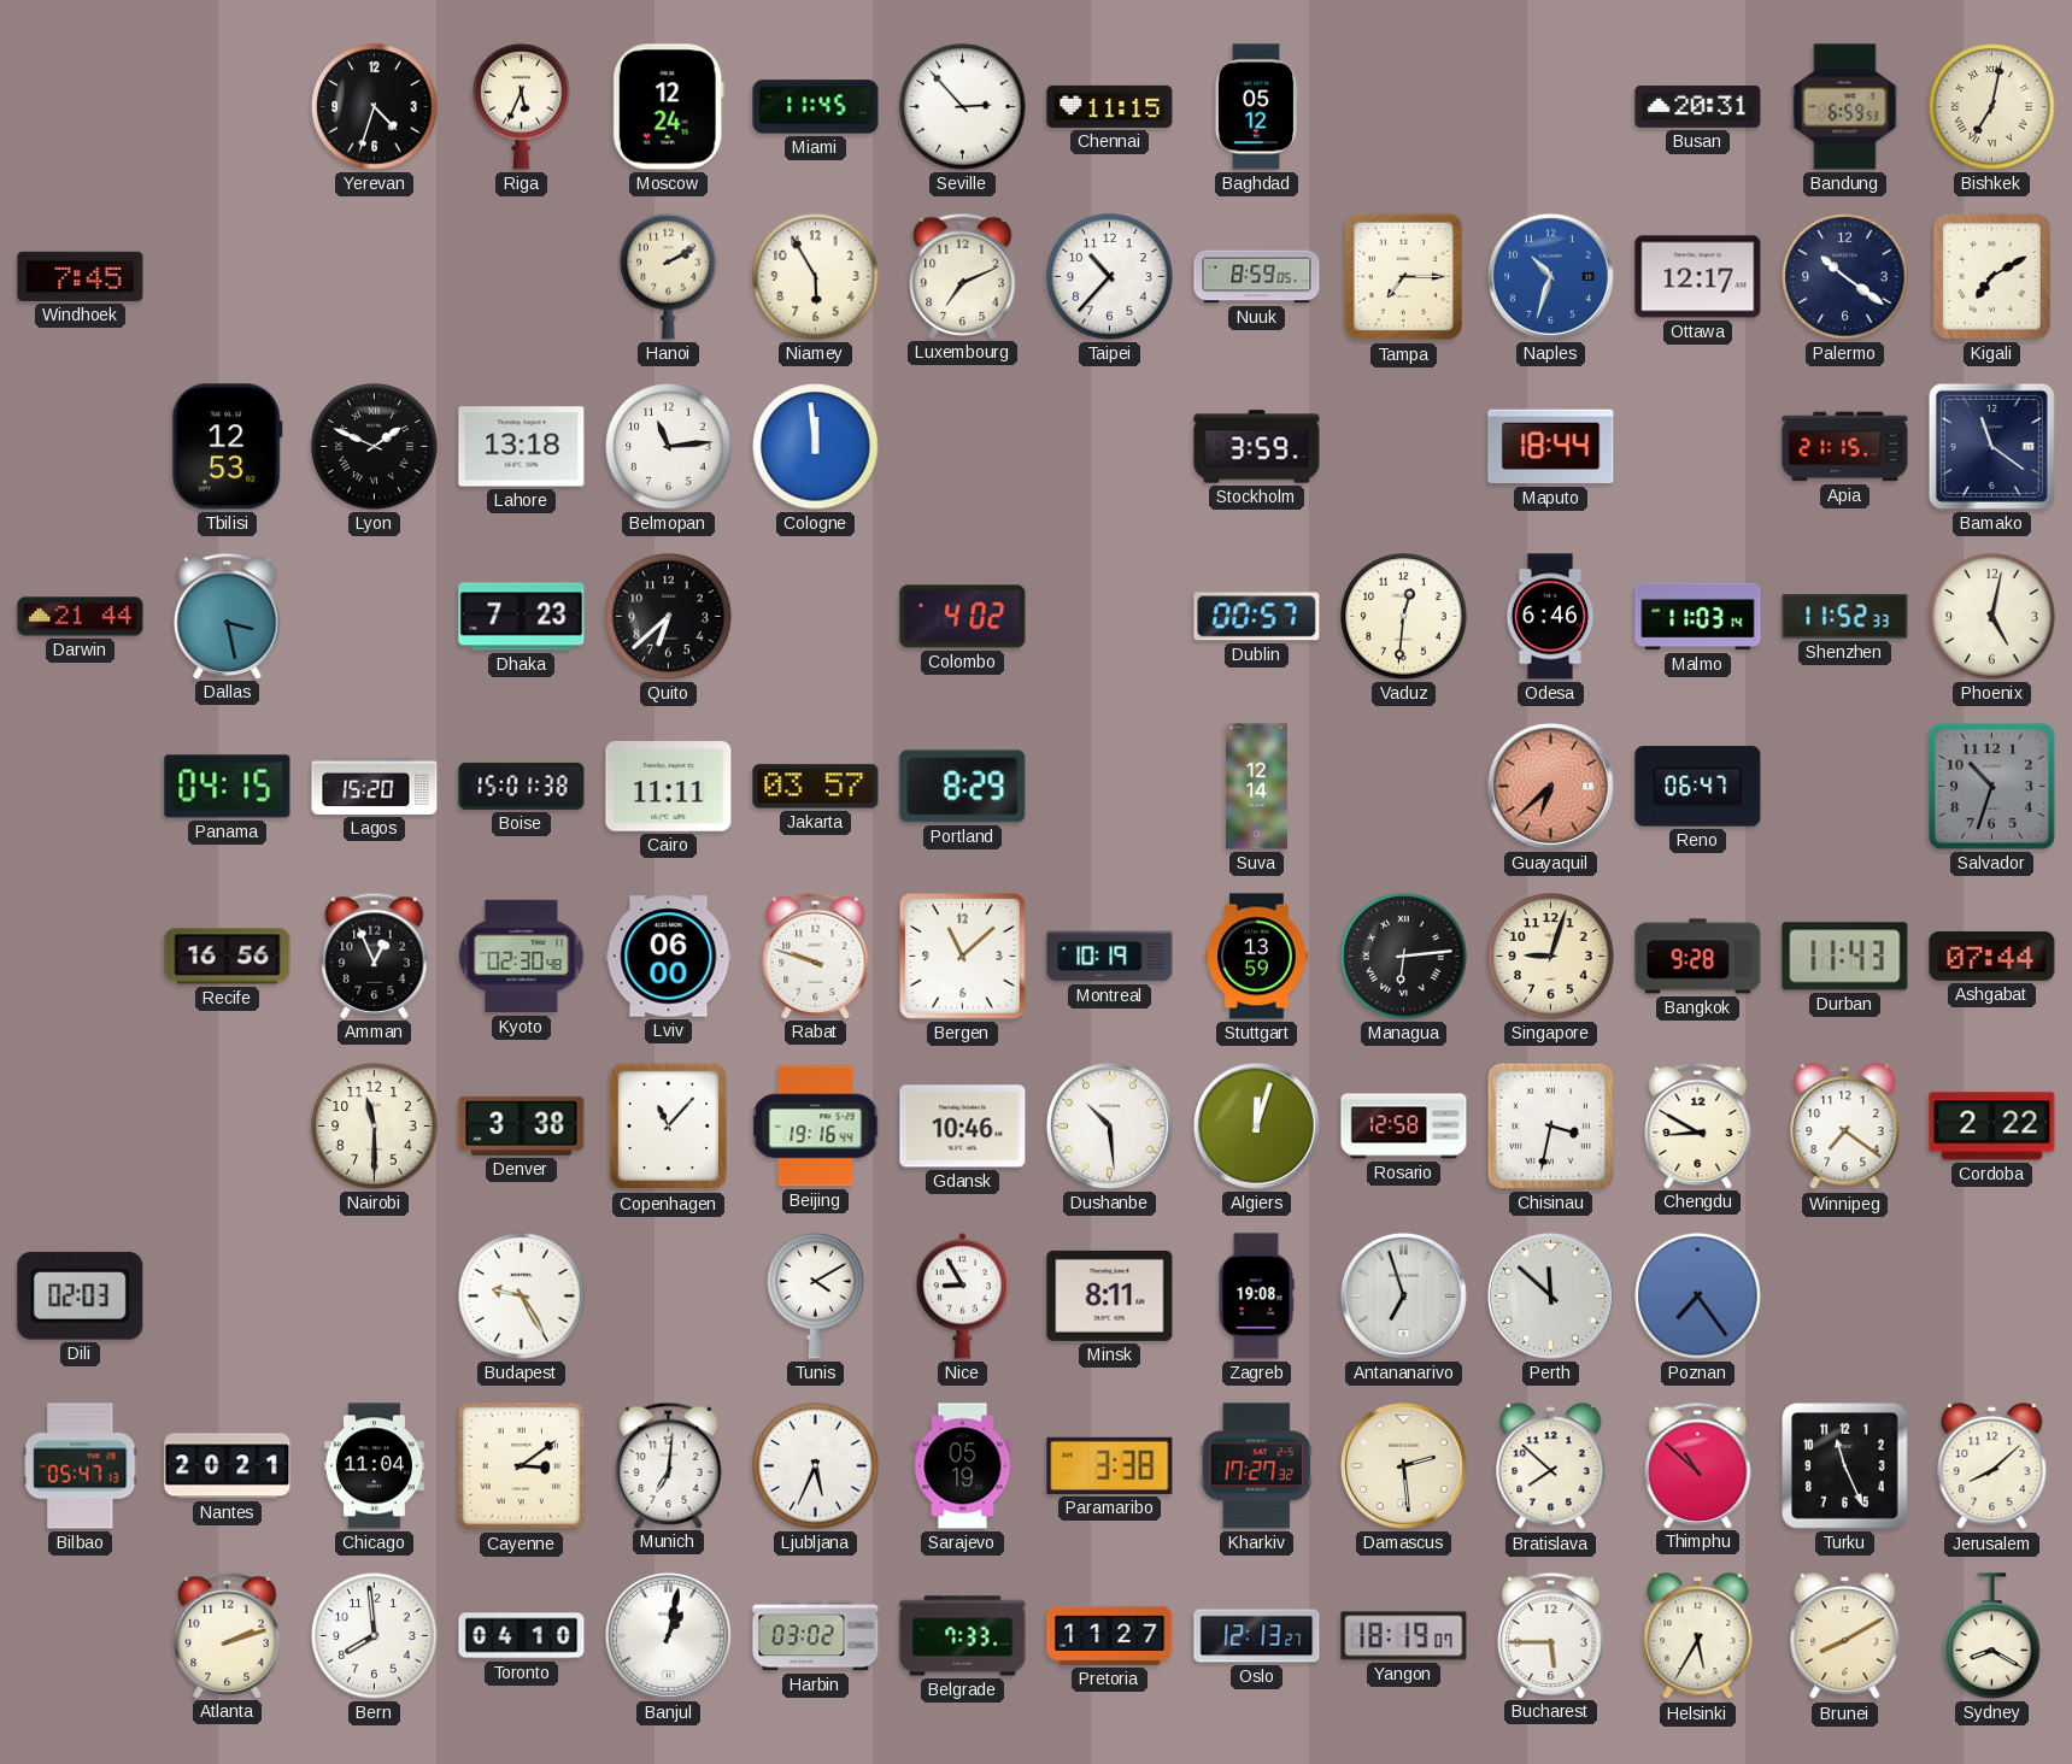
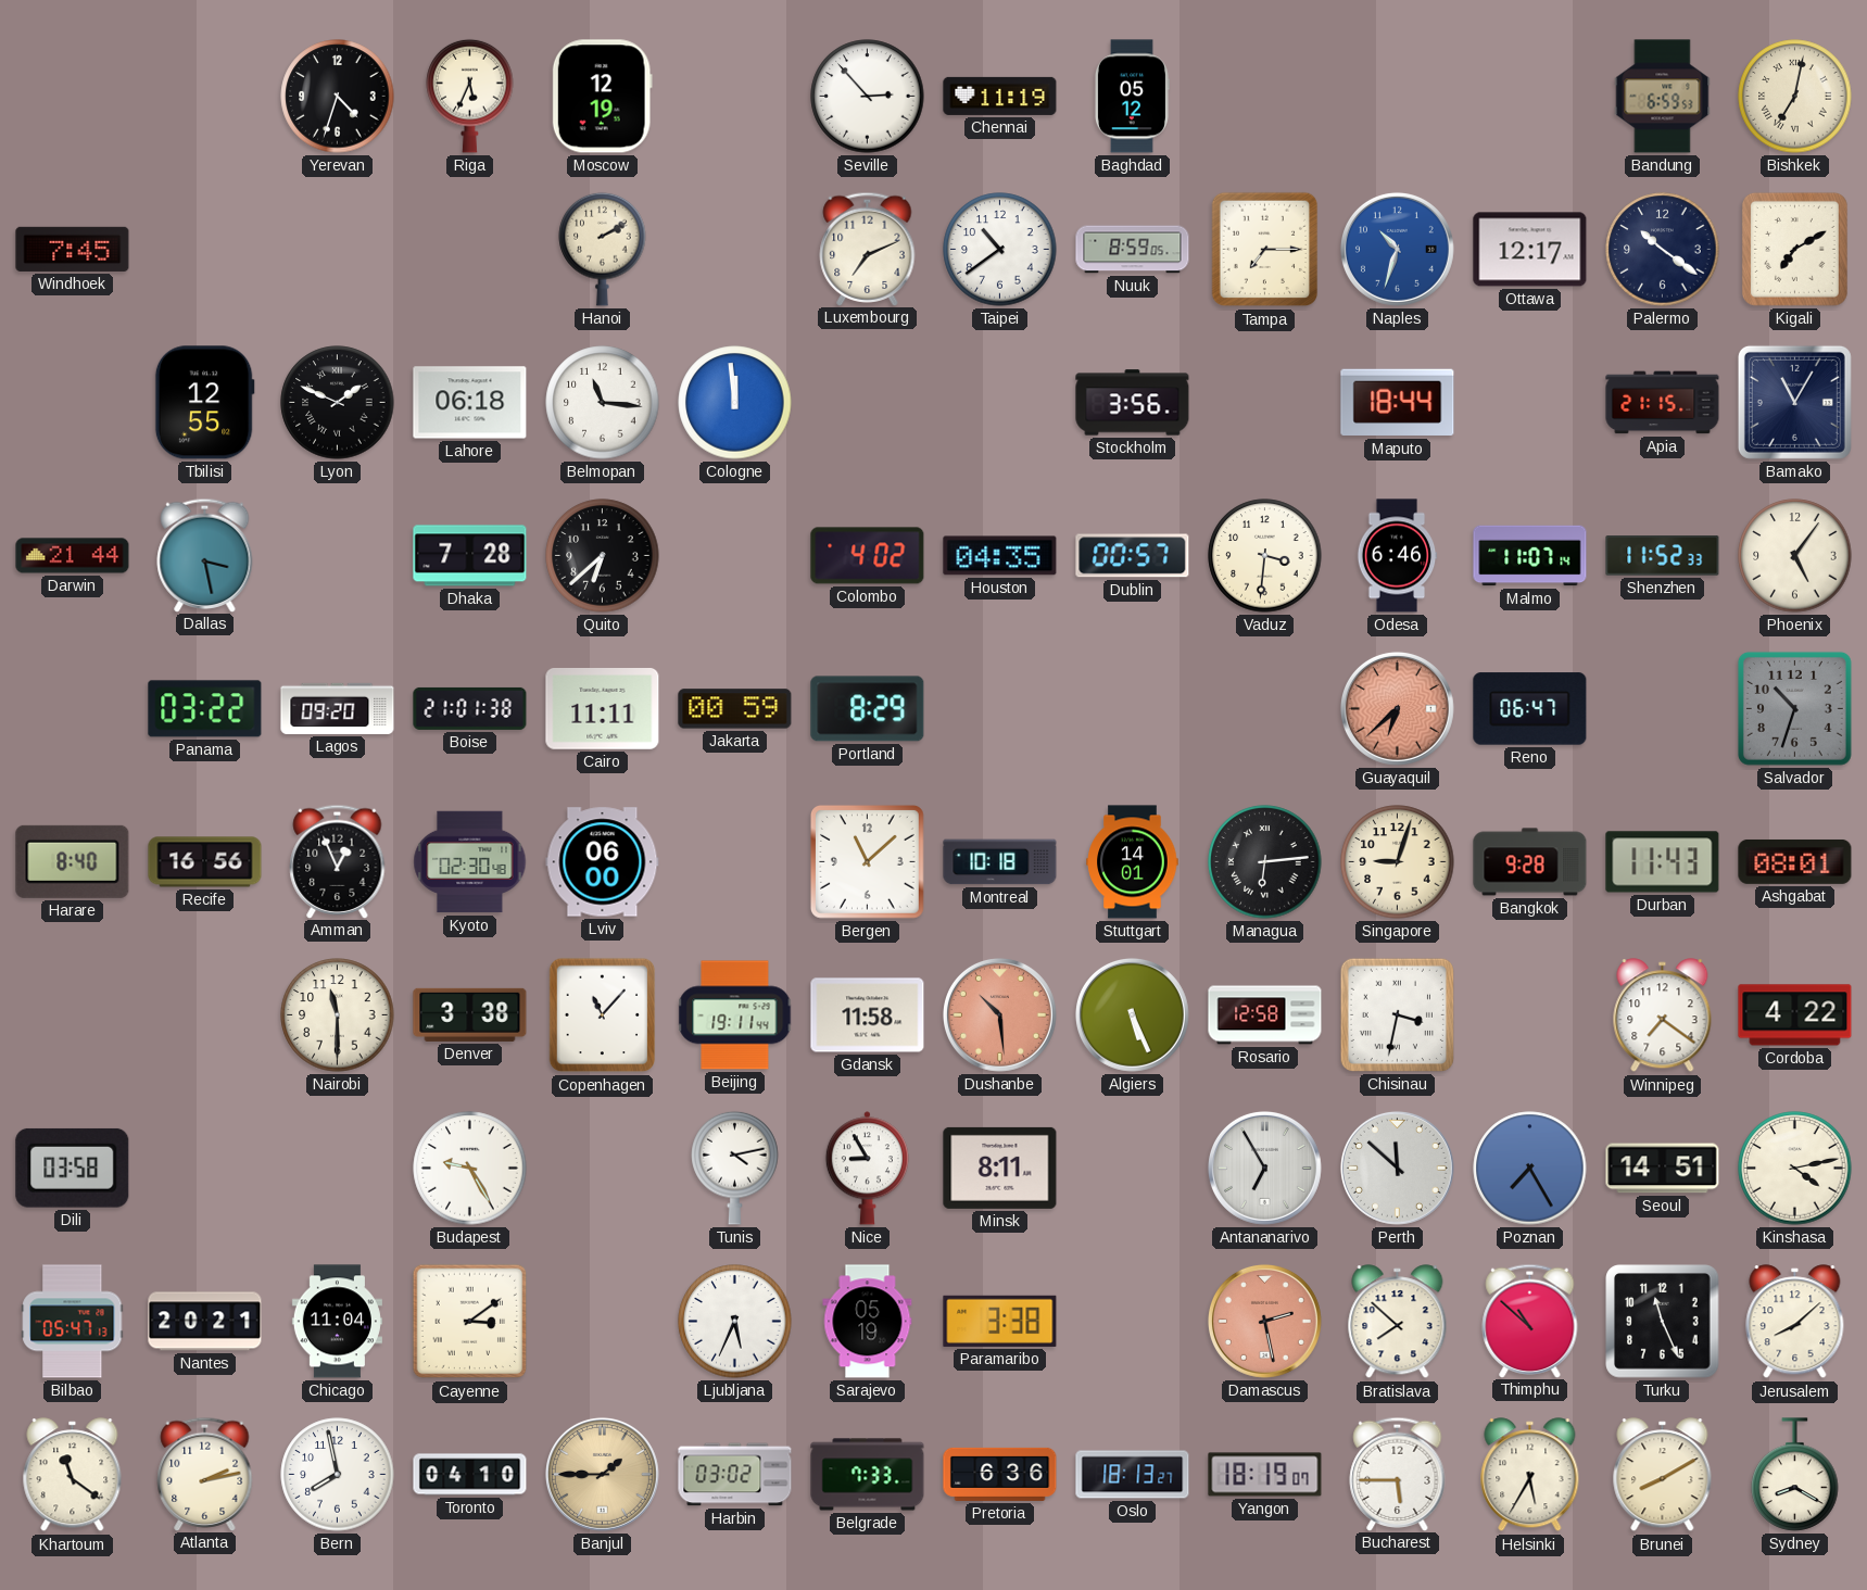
Moscow: 12:24 -> 12:19
Miami: 11:45 -> none
Chennai: 11:15 -> 11:19
Busan: 20:31 -> none
Niamey: 5:55 -> none
Taipei: 10:37 -> 10:39
Tbilisi: 12:53 -> 12:55
Lahore: 13:18 -> 06:18
Belmopan: 11:14 -> 11:16
Stockholm: 3:59 -> 3:56
Bamako: 11:21 -> 11:05
Dhaka: 7:23 -> 7:28
Houston: none -> 04:35
Vaduz: 12:31 -> 3:31
Malmo: 11:03 -> 11:07
Phoenix: 5:02 -> 5:06
Panama: 04:15 -> 03:22
Lagos: 15:20 -> 09:20
Boise: 15:01 -> 21:01
Jakarta: 03:57 -> 00:59
Suva: 12:14 -> none
Harare: none -> 8:40
Rabat: 9:48 -> none
Montreal: 10:19 -> 10:18
Stuttgart: 13:59 -> 14:01
Ashgabat: 07:44 -> 08:01
Beijing: 19:16 -> 19:11
Gdansk: 10:46 -> 11:58
Dushanbe dial: white -> salmon
Algiers: 12:03 -> 5:26
Chengdu: 8:50 -> none
Cordoba: 2:22 -> 4:22
Dili: 02:03 -> 03:58
Tunis: 4:10 -> 4:13
Zagreb: 19:08 -> none
Antananarivo: 6:57 -> 6:55
Poznan: 7:24 -> 7:25
Seoul: none -> 14:51
Kinshasa: none -> 4:13
Munich: 7:01 -> none
Kharkiv: 17:27 -> none
Damascus: 2:29 -> 2:28
Damascus dial: cream -> salmon
Khartoum: none -> 11:21
Atlanta: 2:12 -> 2:13
Bern: 7:59 -> 7:58
Banjul: 1:02 -> 1:45
Banjul dial: white -> champagne
Pretoria: 11:27 -> 6:36
Oslo: 12:13 -> 18:13
